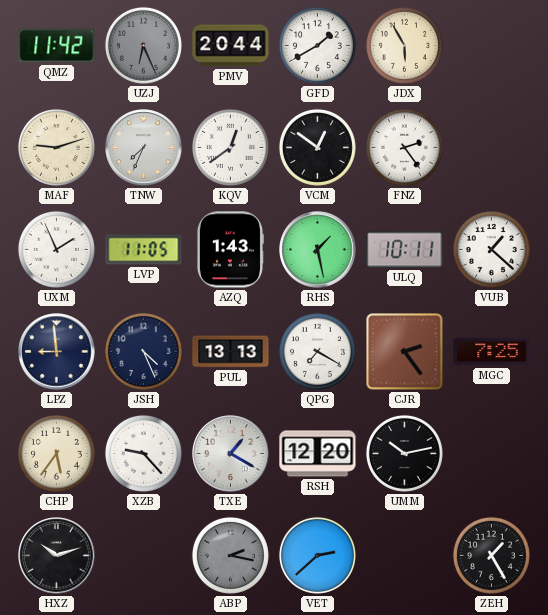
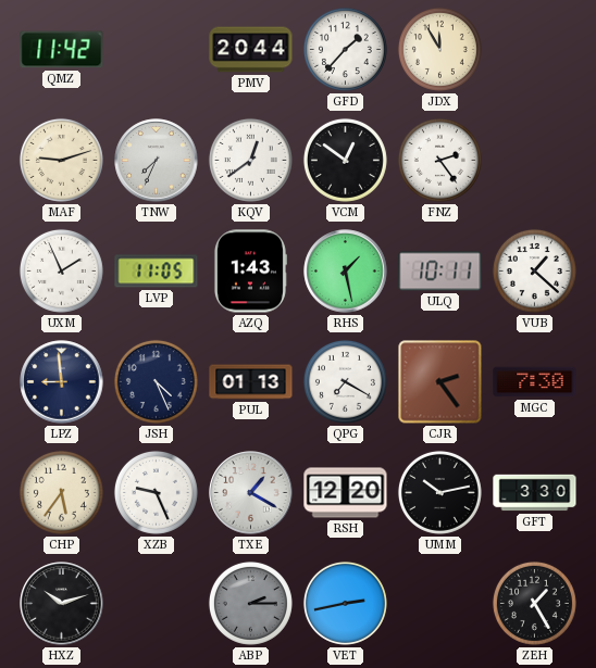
UZJ: 6:26 -> none
GFD: 1:40 -> 1:37
JDX: 5:55 -> 11:55
PUL: 13:13 -> 01:13
MGC: 7:25 -> 7:30
XZB: 9:23 -> 9:26
GFT: none -> 3:30
ABP: 2:17 -> 2:15
VET: 2:38 -> 2:43
